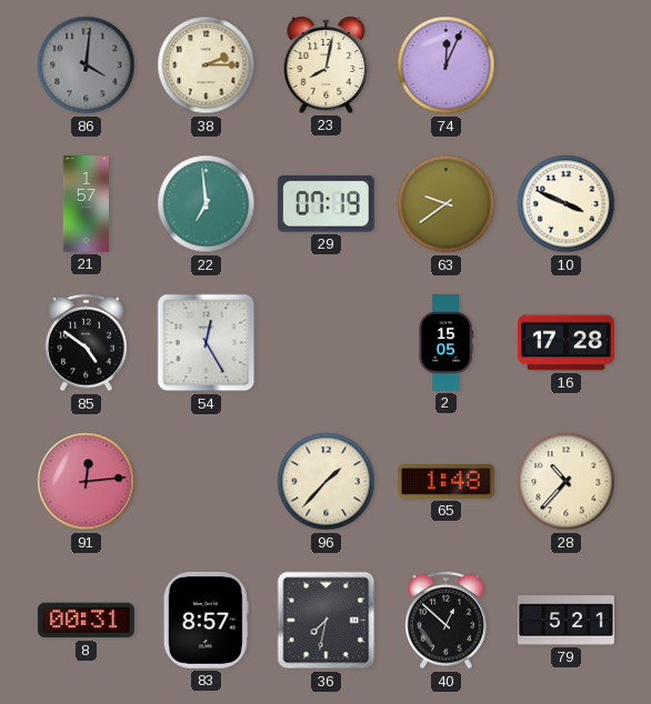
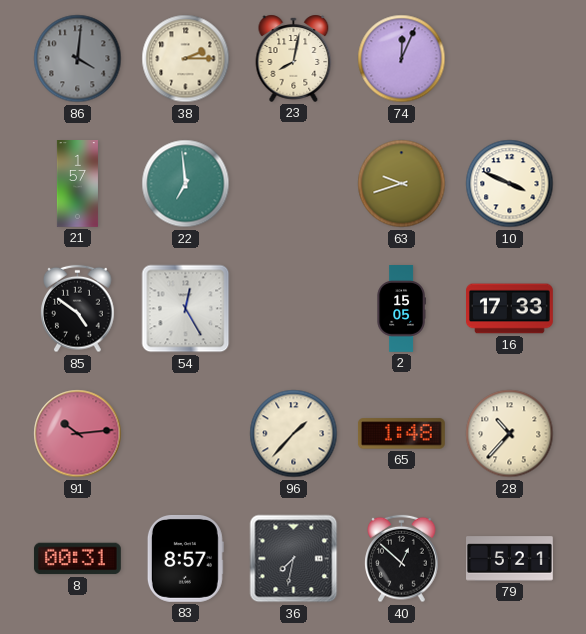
29: 07:19 -> none
63: 9:39 -> 9:42
16: 17:28 -> 17:33
91: 12:14 -> 10:14
